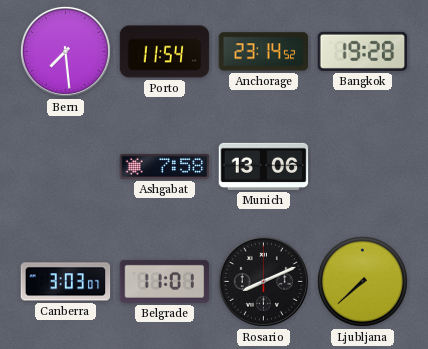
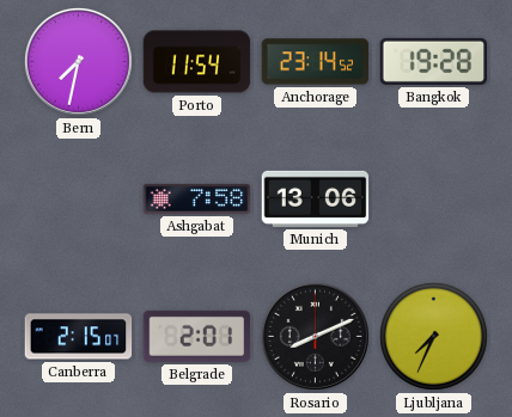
Bern: 7:29 -> 7:32
Canberra: 3:03 -> 2:15
Belgrade: 11:01 -> 2:01
Ljubljana: 7:38 -> 7:34
